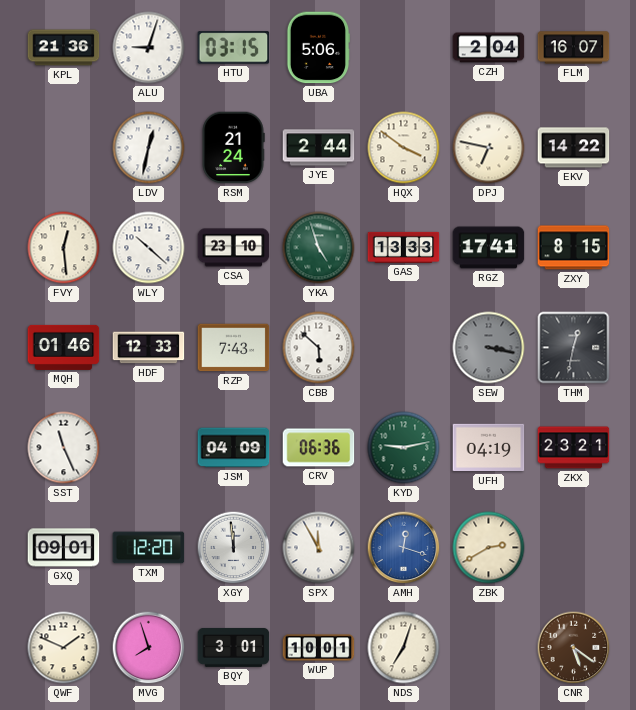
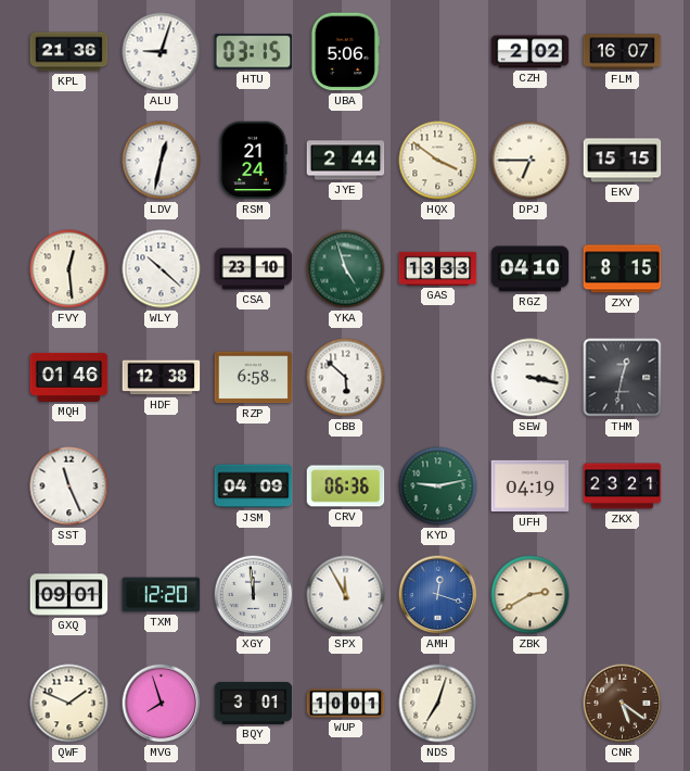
CZH: 2:04 -> 2:02
DPJ: 6:47 -> 6:45
EKV: 14:22 -> 15:15
RGZ: 17:41 -> 04:10
HDF: 12:33 -> 12:38
RZP: 7:43 -> 6:58
SEW dial: grey -> white
